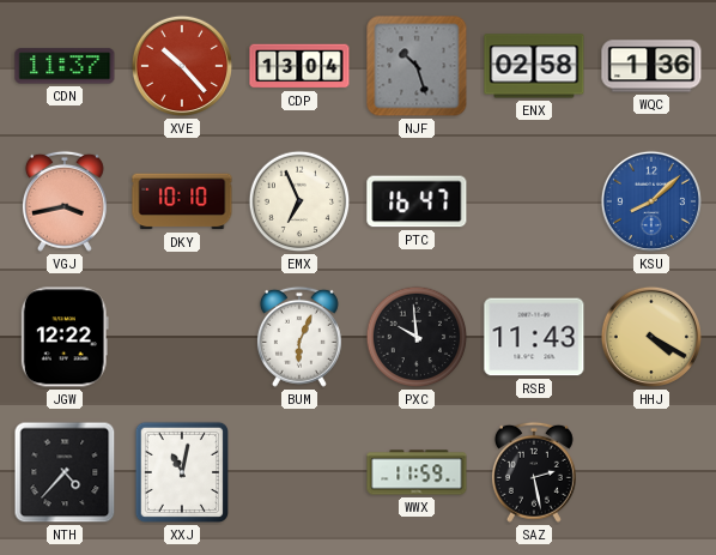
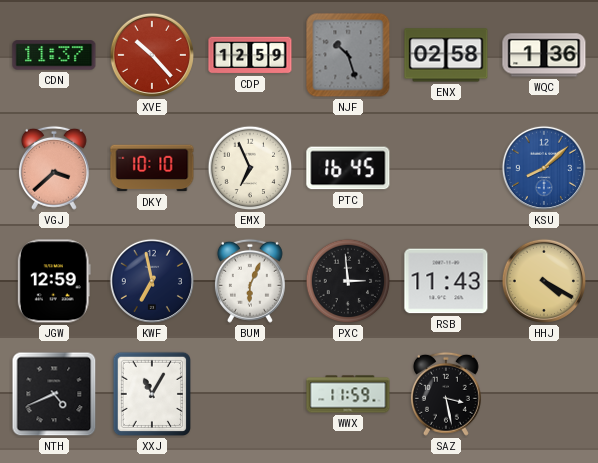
CDP: 13:04 -> 12:59
VGJ: 3:43 -> 3:38
PTC: 16:47 -> 16:45
JGW: 12:22 -> 12:59
KWF: none -> 6:58
PXC: 9:59 -> 2:59
NTH: 4:37 -> 4:41
XXJ: 11:02 -> 11:05
SAZ: 2:28 -> 3:28
